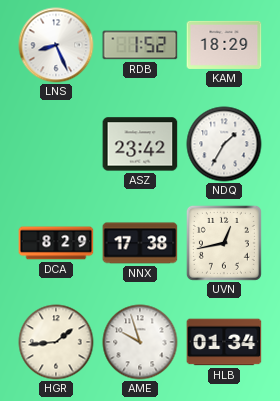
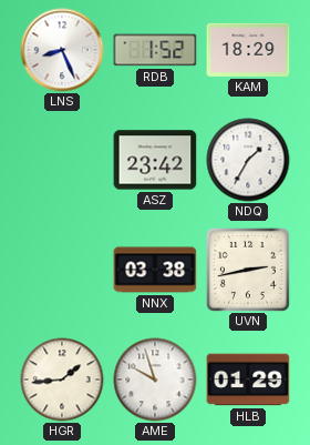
DCA: 8:29 -> none
NNX: 17:38 -> 03:38
UVN: 12:43 -> 2:43
HLB: 01:34 -> 01:29
